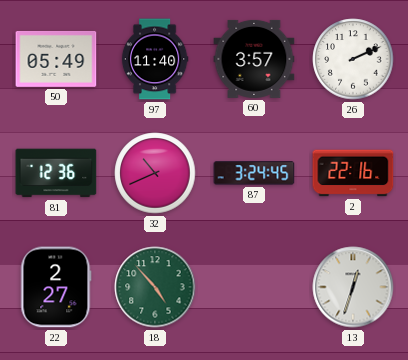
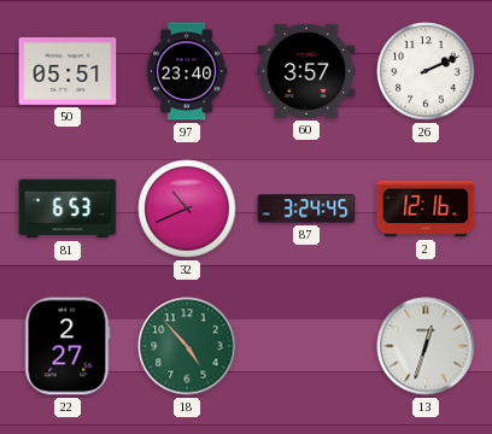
50: 05:49 -> 05:51
97: 11:40 -> 23:40
81: 12:36 -> 6:53
2: 22:16 -> 12:16
